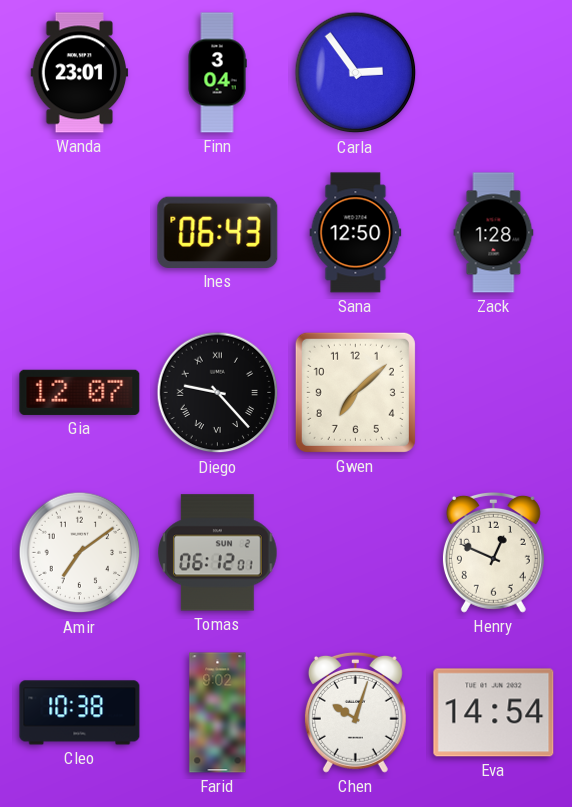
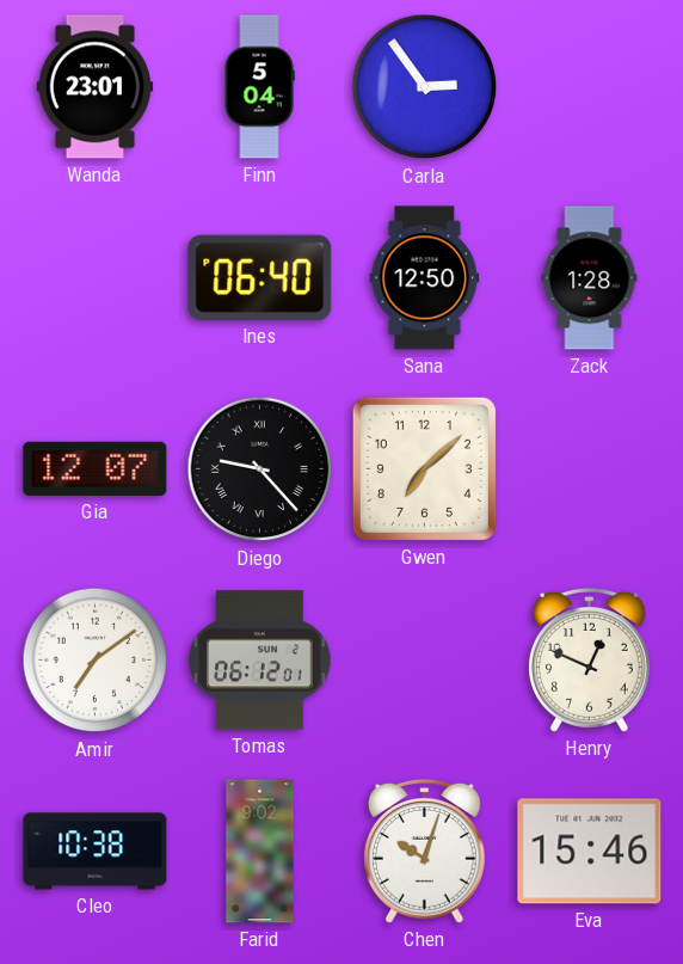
Finn: 3:04 -> 5:04
Ines: 06:43 -> 06:40
Eva: 14:54 -> 15:46
